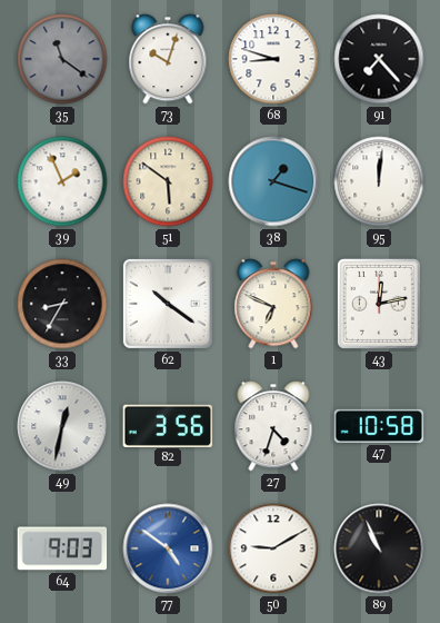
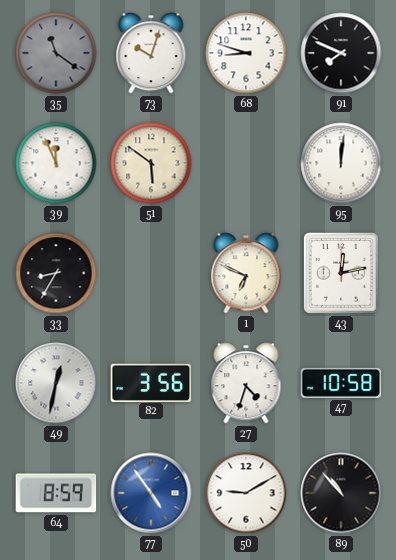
91: 7:23 -> 7:49
39: 1:56 -> 11:56
38: 1:18 -> none
62: 10:21 -> none
64: 9:03 -> 8:59
77: 4:51 -> 4:54
89: 10:56 -> 10:53
